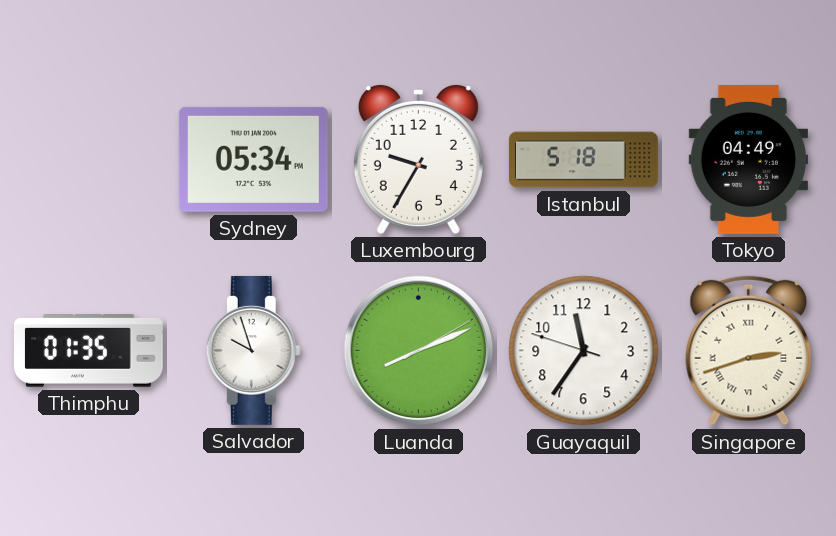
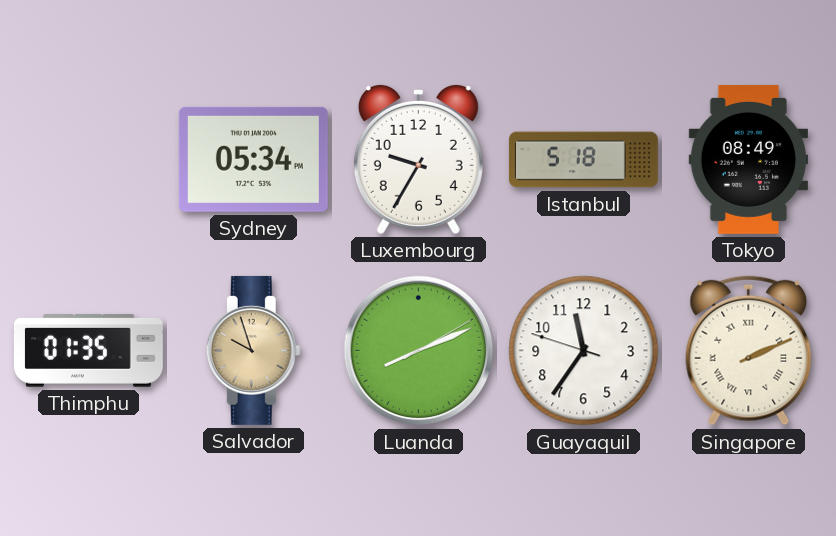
Tokyo: 04:49 -> 08:49
Salvador dial: white -> champagne
Singapore: 2:42 -> 2:11
